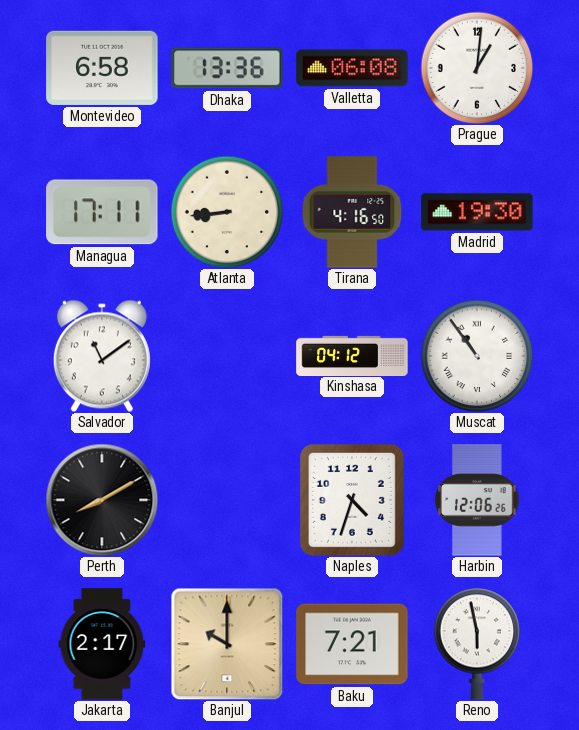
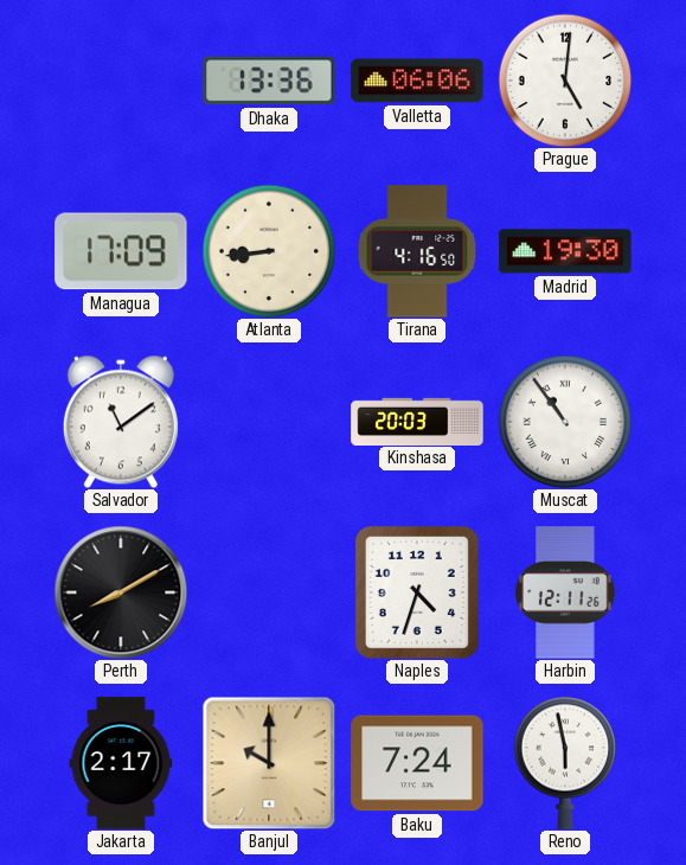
Montevideo: 6:58 -> none
Valletta: 06:08 -> 06:06
Prague: 1:01 -> 5:01
Managua: 17:11 -> 17:09
Kinshasa: 04:12 -> 20:03
Harbin: 12:06 -> 12:11
Baku: 7:21 -> 7:24
